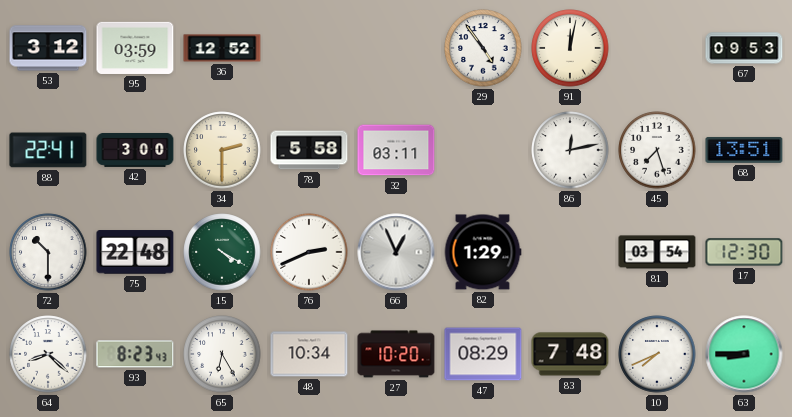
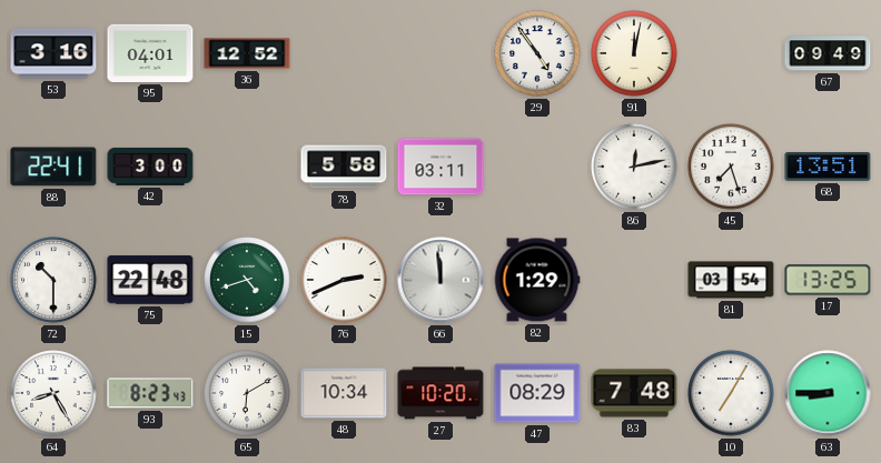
53: 3:12 -> 3:16
95: 03:59 -> 04:01
67: 09:53 -> 09:49
34: 2:30 -> none
15: 4:20 -> 4:42
66: 12:56 -> 11:59
17: 12:30 -> 13:25
64: 8:22 -> 8:25
65: 6:25 -> 6:10
10: 7:41 -> 7:05
